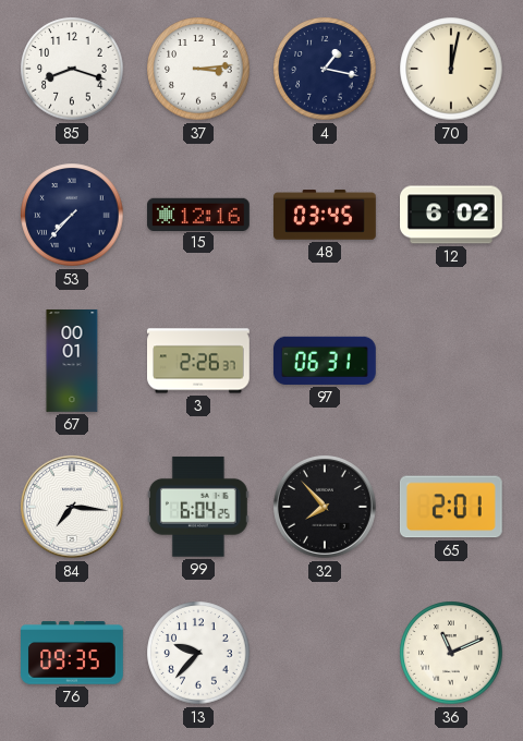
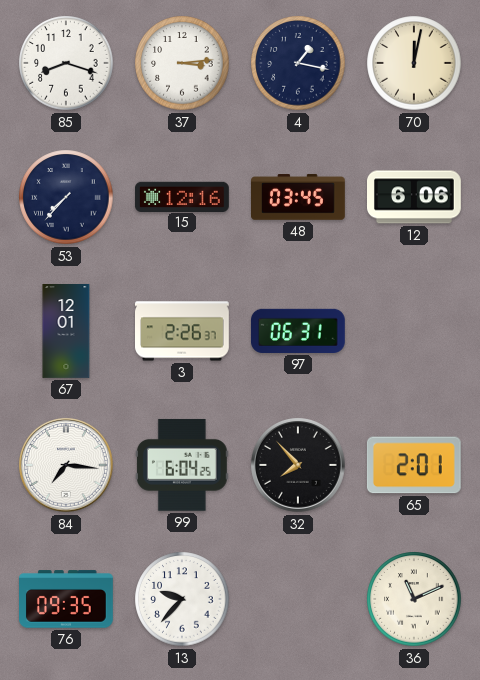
12: 6:02 -> 6:06
67: 00:01 -> 12:01
